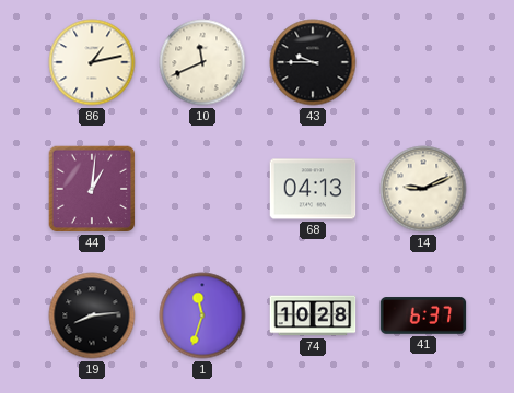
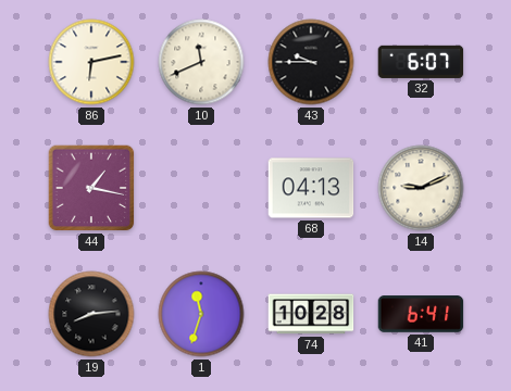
86: 1:13 -> 6:13
32: none -> 6:07
44: 1:01 -> 1:17
41: 6:37 -> 6:41
